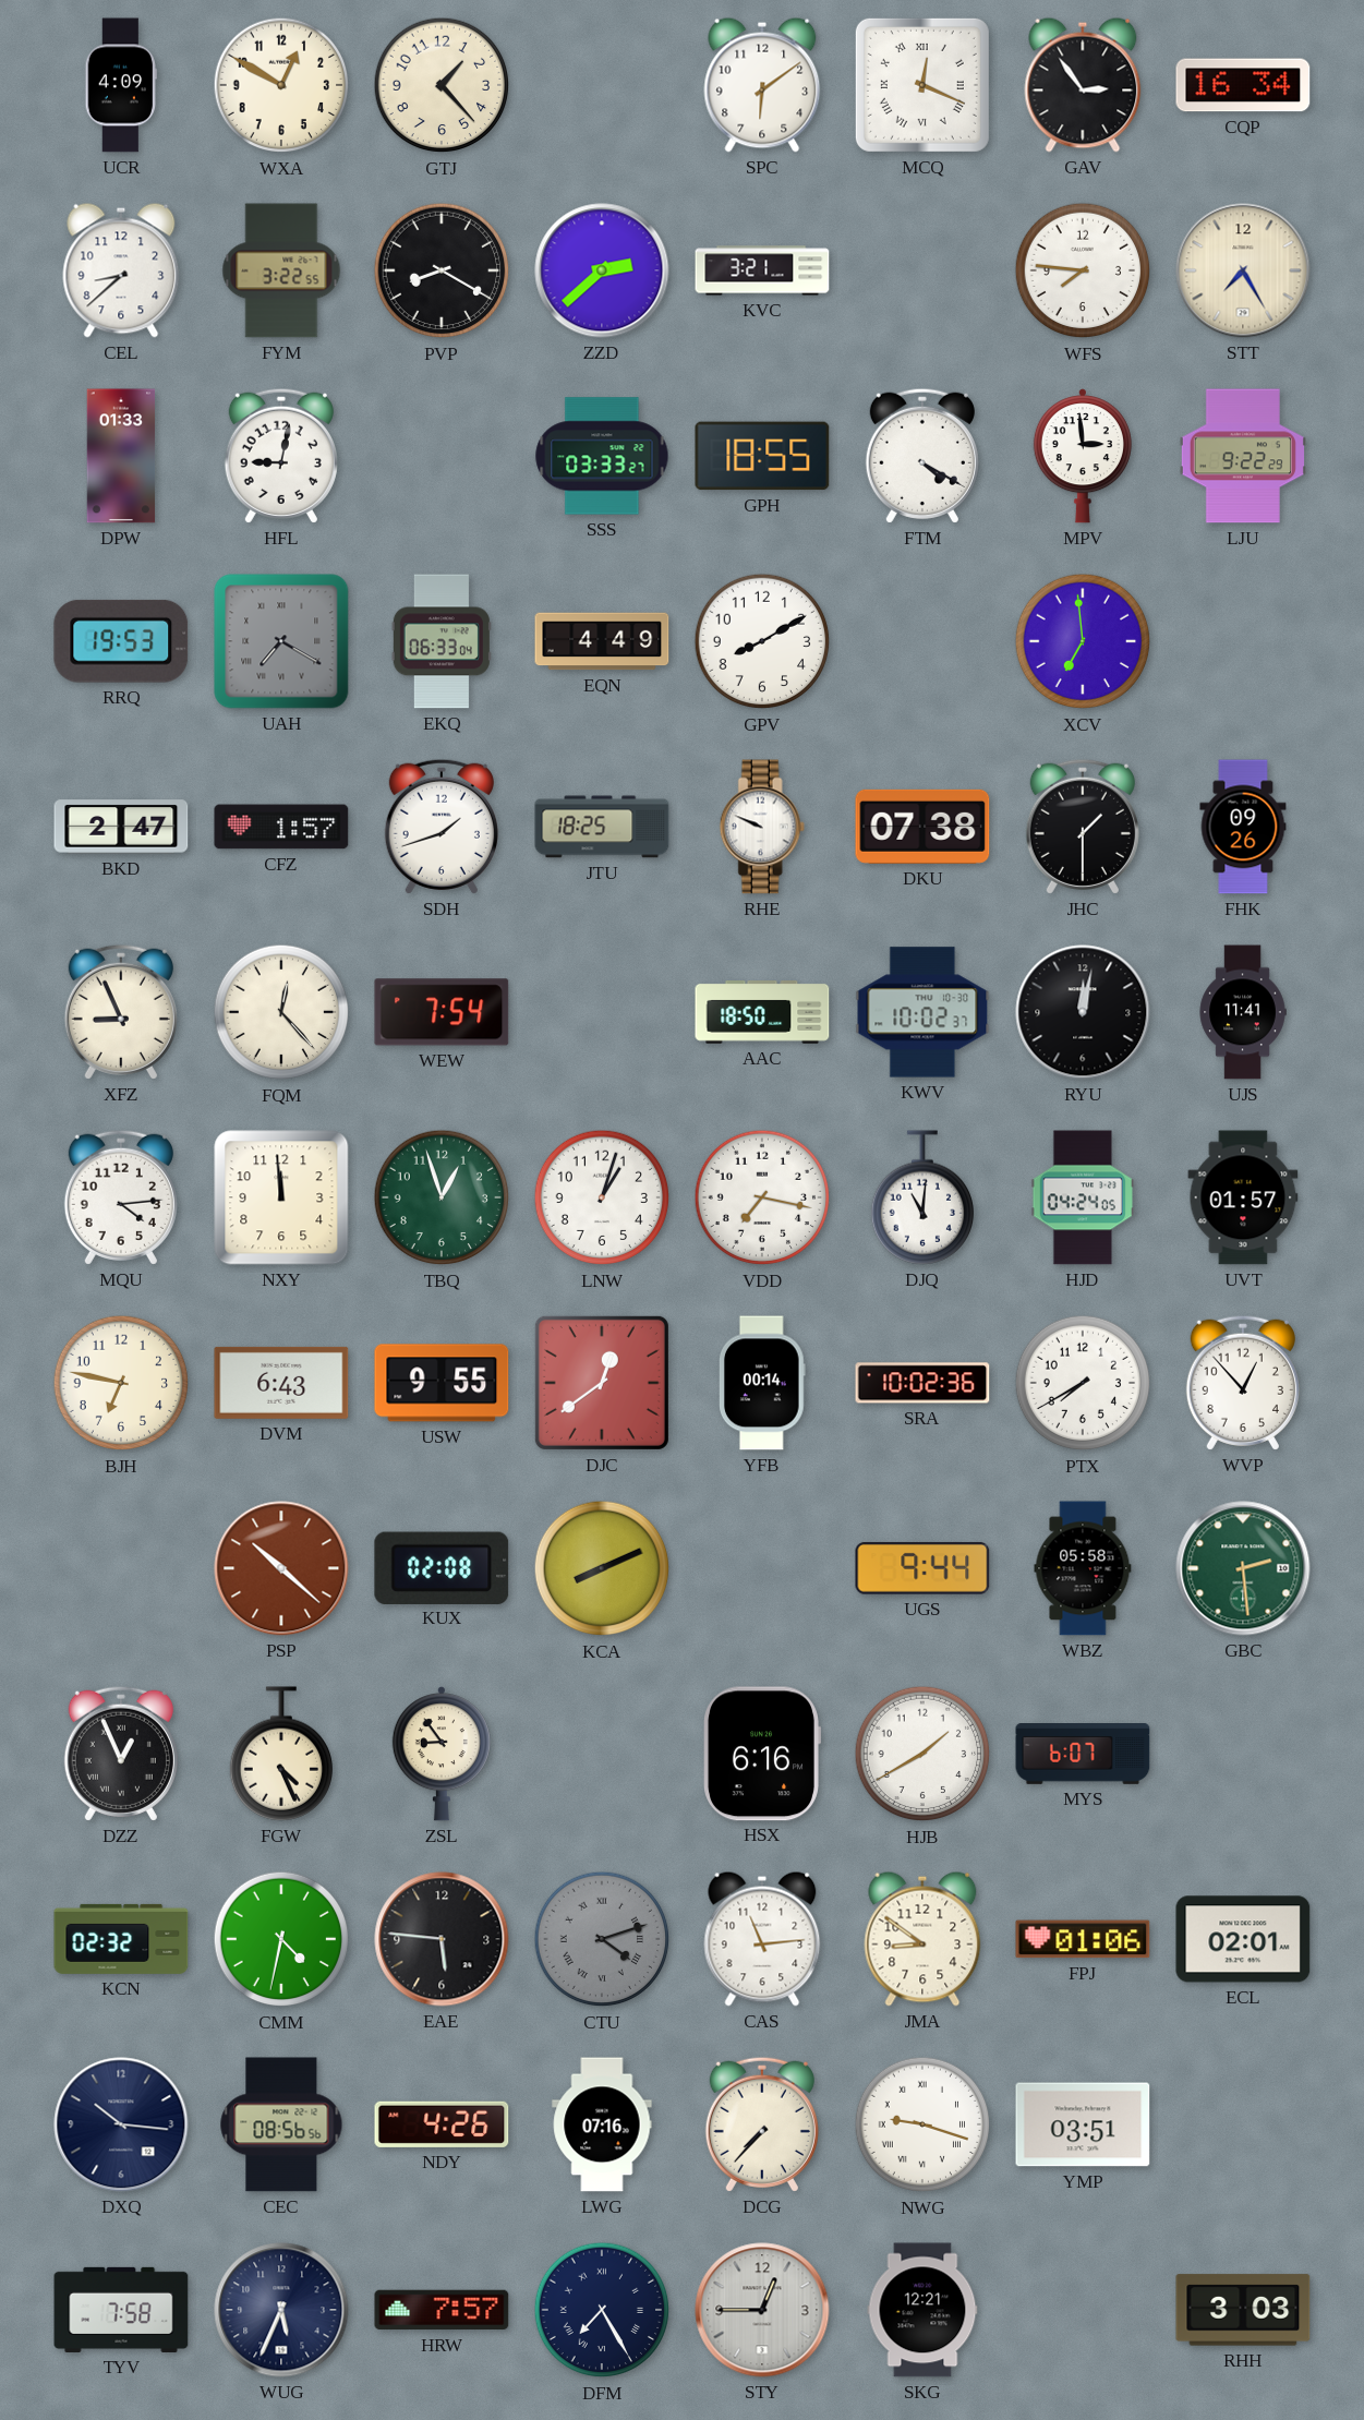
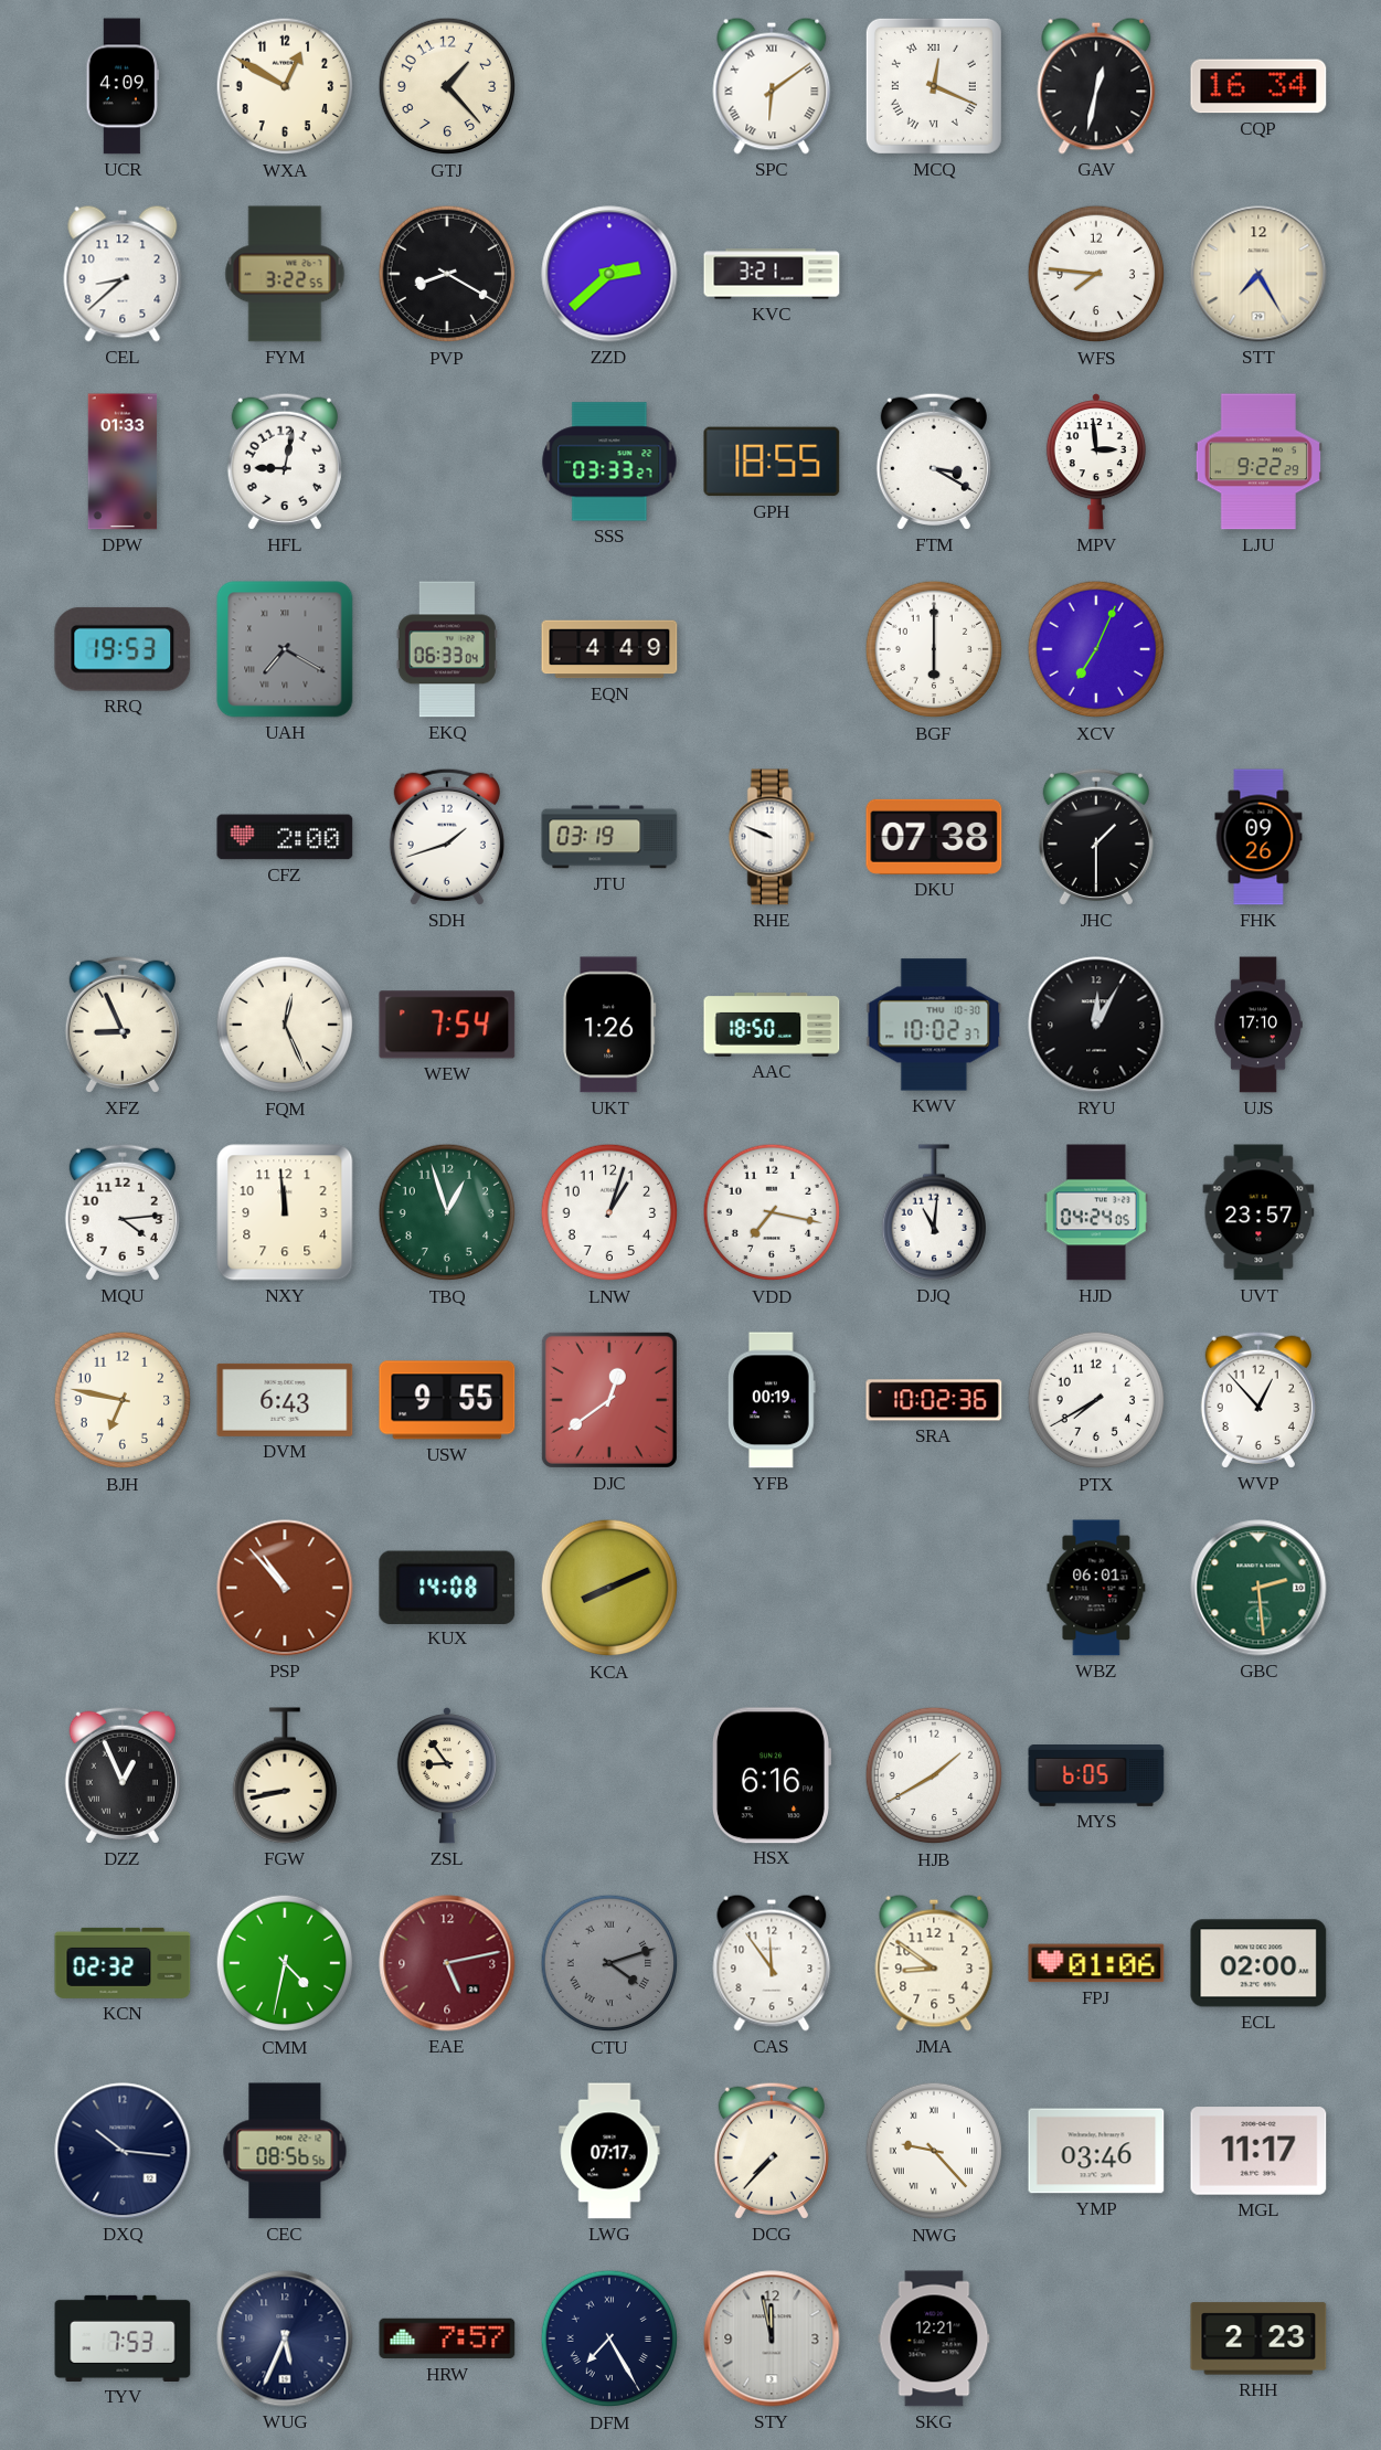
SPC numerals: Arabic -> Roman
GAV: 2:54 -> 12:32
FTM: 4:20 -> 3:20
GPV: 8:10 -> none
BGF: none -> 6:00
XCV: 6:59 -> 7:04
BKD: 2:47 -> none
CFZ: 1:57 -> 2:00
JTU: 18:25 -> 03:19
FQM: 12:23 -> 12:26
UKT: none -> 1:26
RYU: 12:02 -> 12:05
UJS: 11:41 -> 17:10
UVT: 01:57 -> 23:57
YFB: 00:14 -> 00:19
PSP: 10:22 -> 10:53
KUX: 02:08 -> 14:08
UGS: 9:44 -> none
WBZ: 05:58 -> 06:01
FGW: 4:26 -> 8:43
MYS: 6:07 -> 6:05
EAE: 5:46 -> 5:13
EAE dial: black -> burgundy
CAS: 11:14 -> 11:54
ECL: 02:01 -> 02:00
NDY: 4:26 -> none
LWG: 07:16 -> 07:17
NWG: 9:18 -> 9:23
YMP: 03:51 -> 03:46
MGL: none -> 11:17
TYV: 7:58 -> 7:53
STY: 12:45 -> 11:58
RHH: 3:03 -> 2:23
